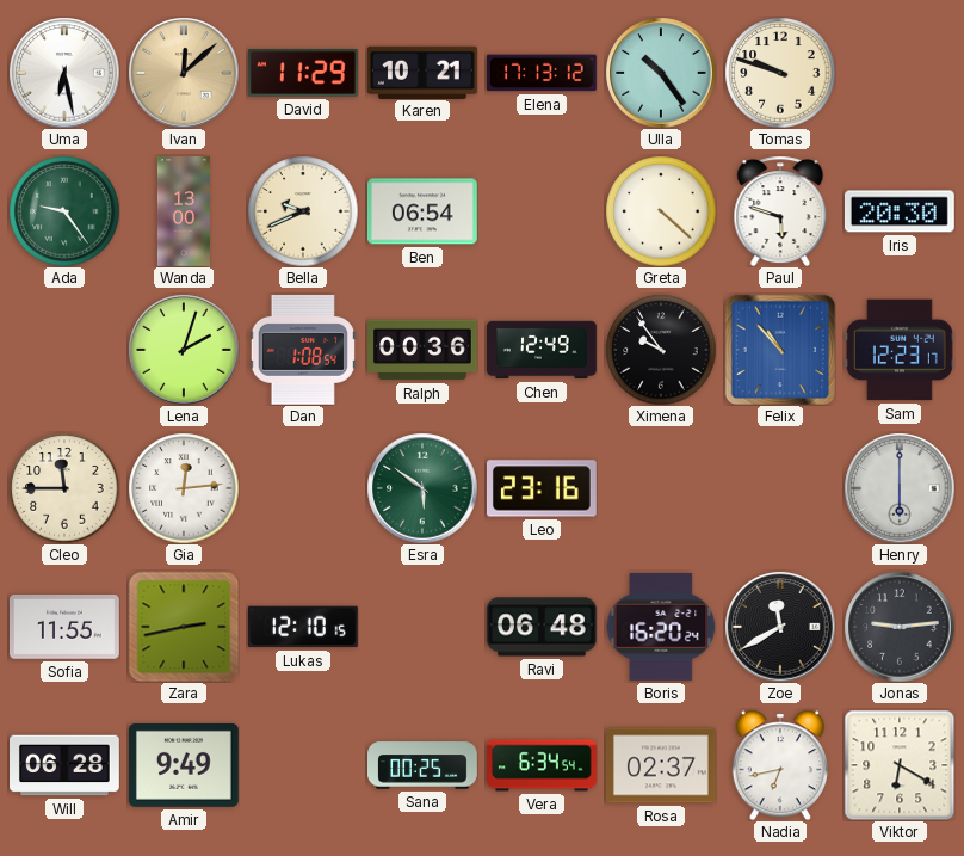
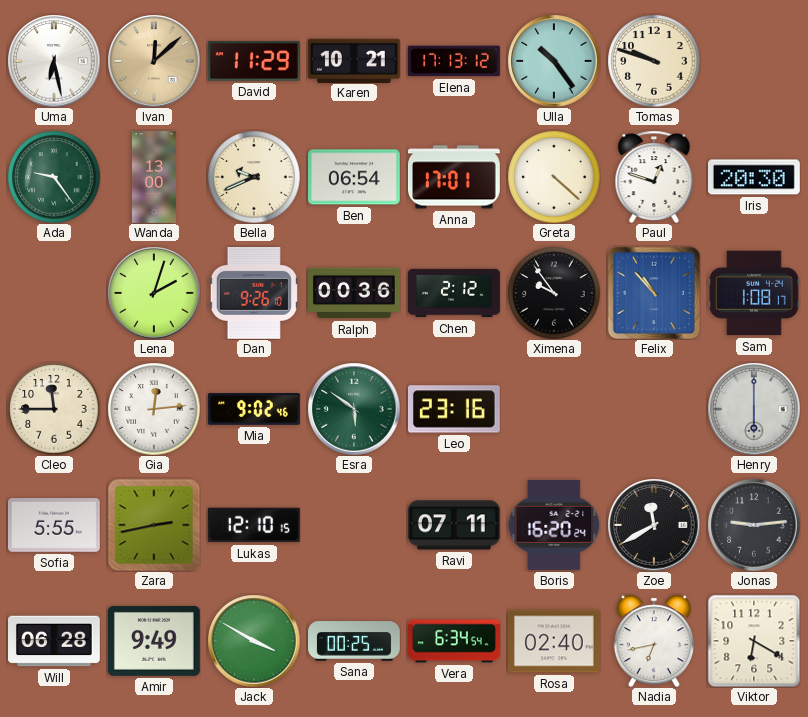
Anna: none -> 17:01
Paul: 5:48 -> 12:48
Dan: 1:08 -> 9:26
Chen: 12:49 -> 2:12
Sam: 12:23 -> 1:08
Mia: none -> 9:02
Sofia: 11:55 -> 5:55
Ravi: 06:48 -> 07:11
Jack: none -> 3:50
Rosa: 02:37 -> 02:40
